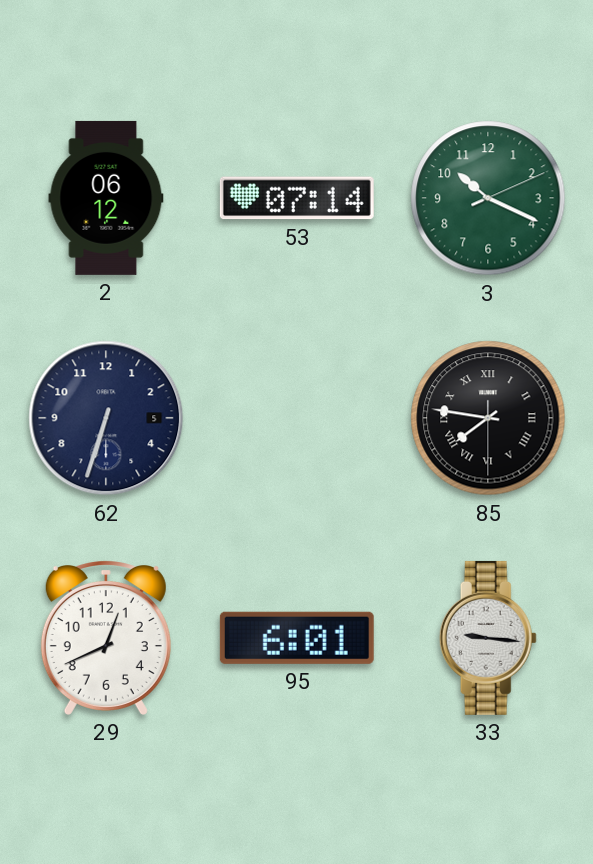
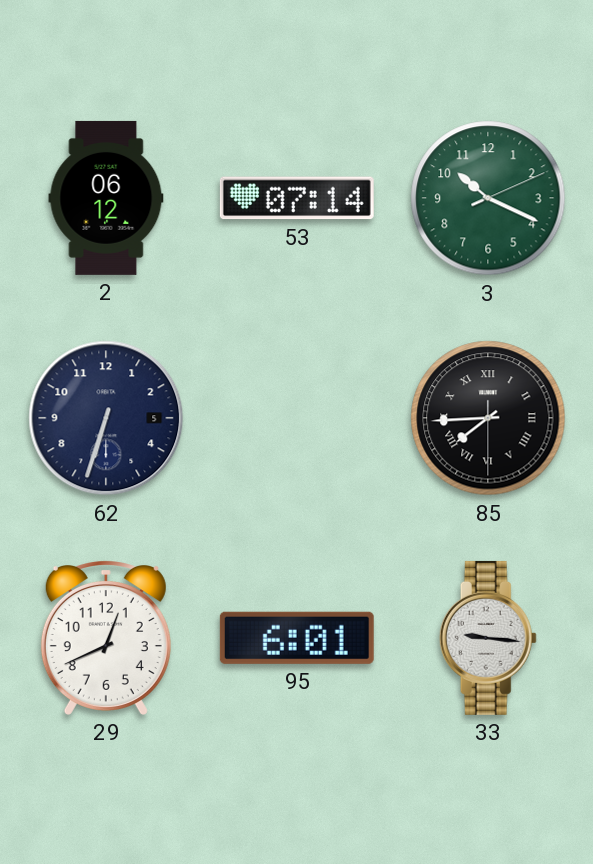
85: 7:46 -> 7:44
